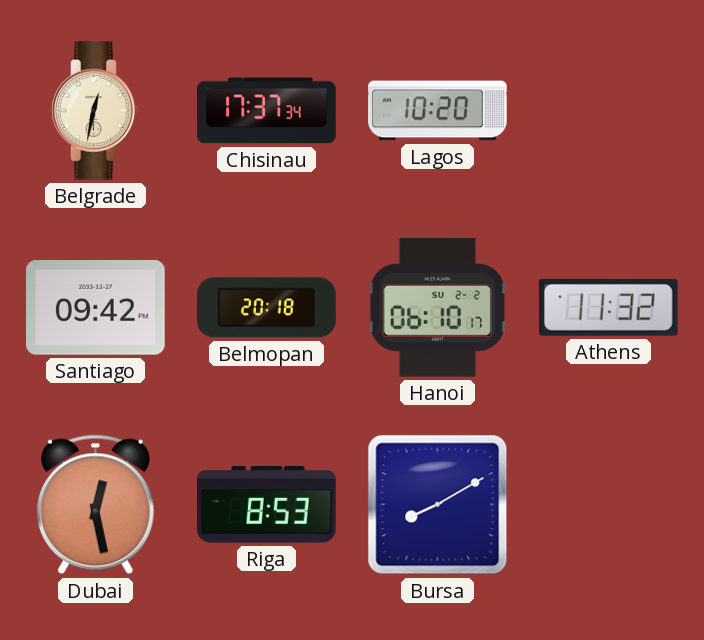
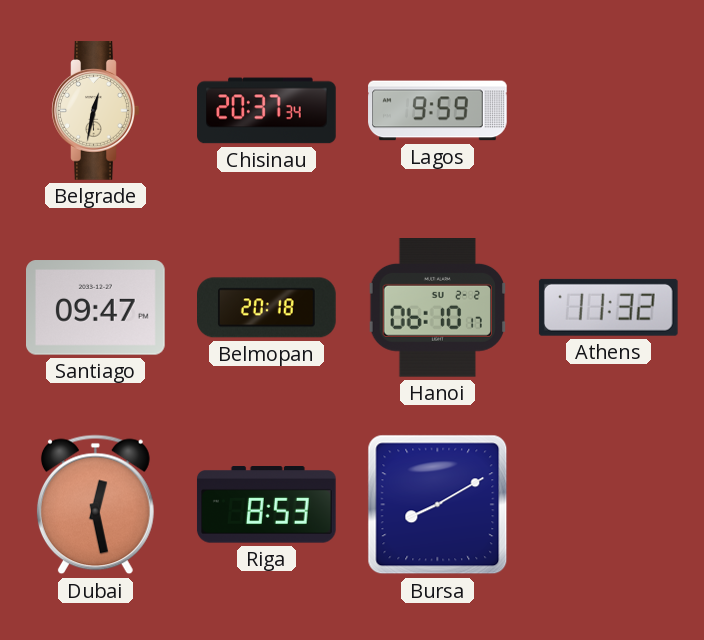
Chisinau: 17:37 -> 20:37
Lagos: 10:20 -> 9:59
Santiago: 09:42 -> 09:47
